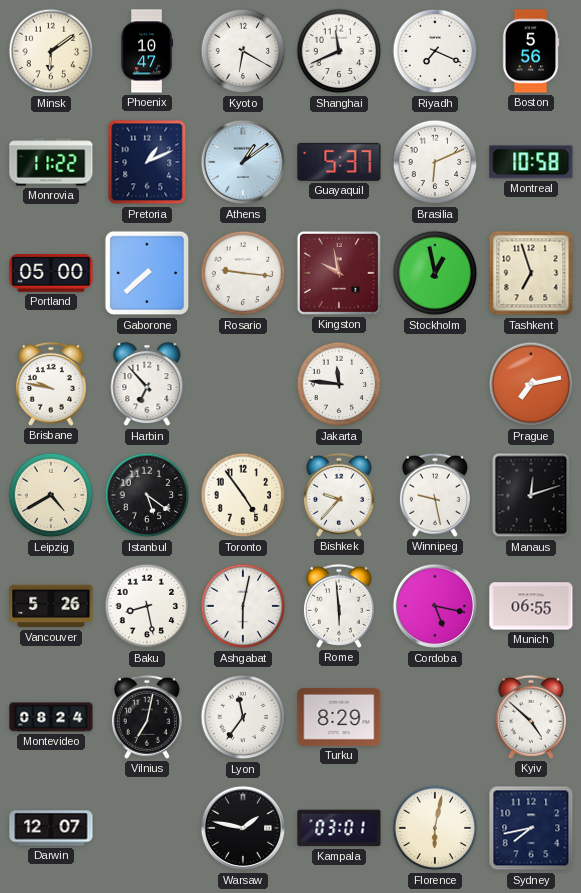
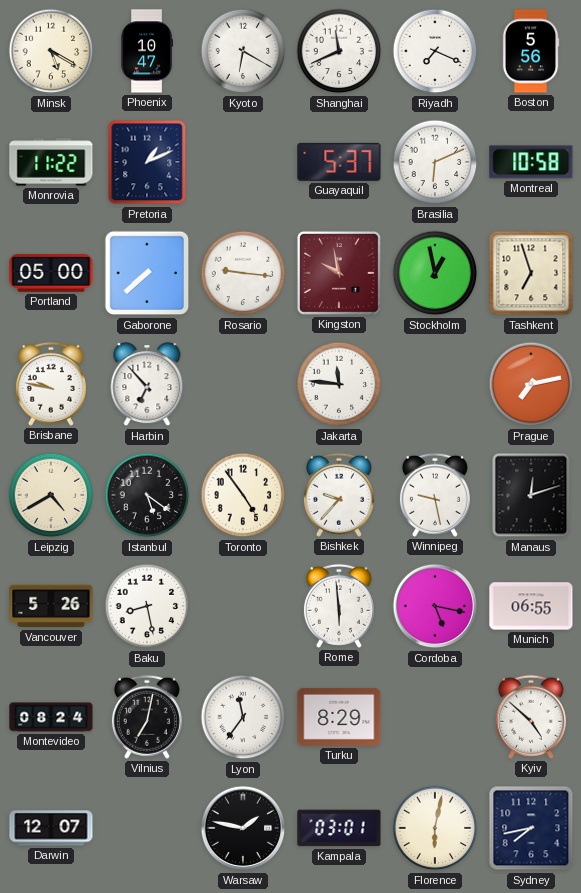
Minsk: 6:09 -> 5:20
Athens: 1:09 -> none
Ashgabat: 6:02 -> none
